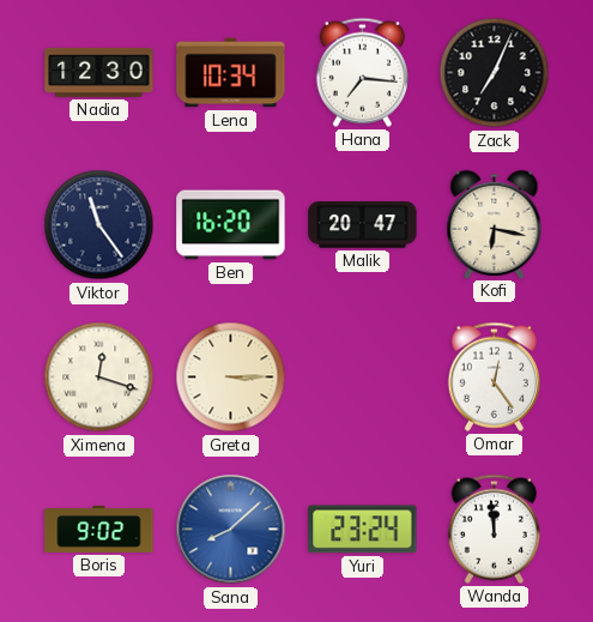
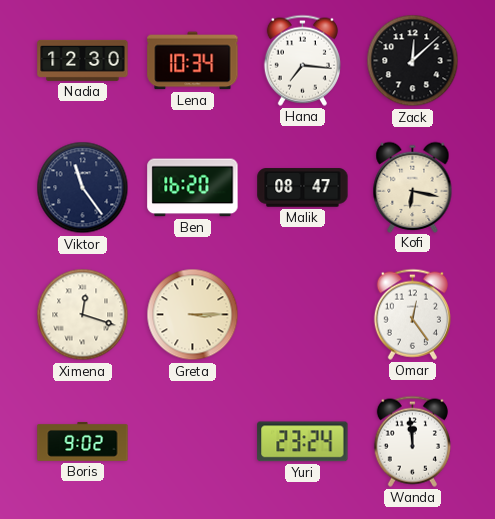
Zack: 7:04 -> 12:08
Malik: 20:47 -> 08:47
Sana: 8:08 -> none
